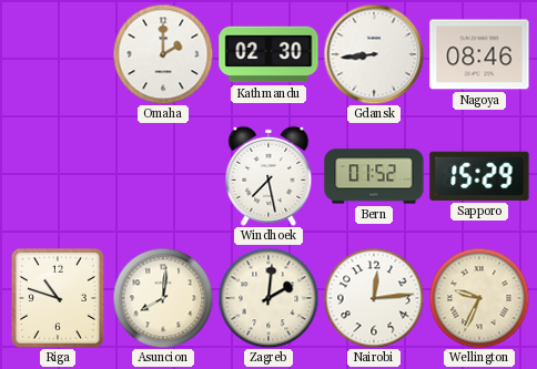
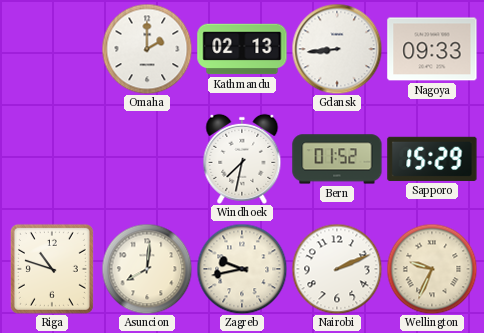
Kathmandu: 02:30 -> 02:13
Nagoya: 08:46 -> 09:33
Windhoek: 7:28 -> 7:32
Zagreb: 2:01 -> 9:43
Nairobi: 12:14 -> 2:11
